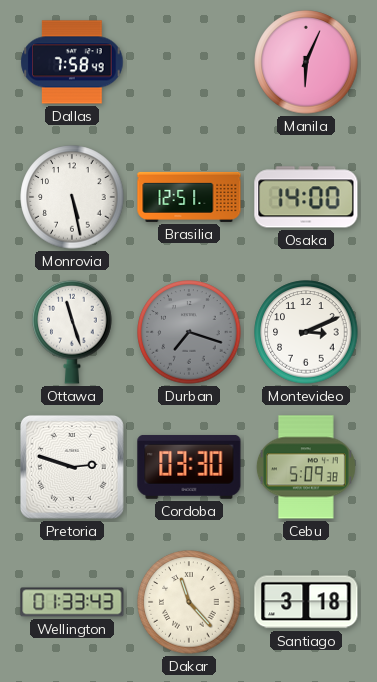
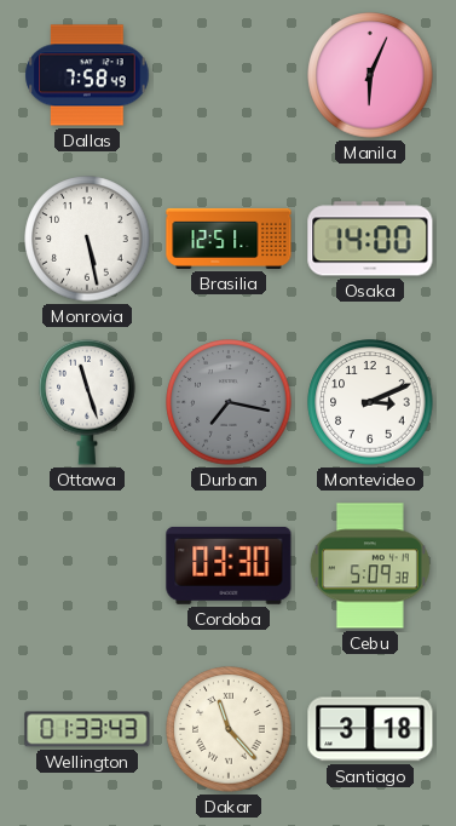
Durban: 7:18 -> 7:17
Pretoria: 2:48 -> none
